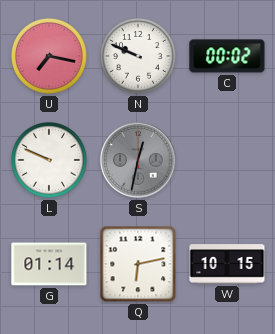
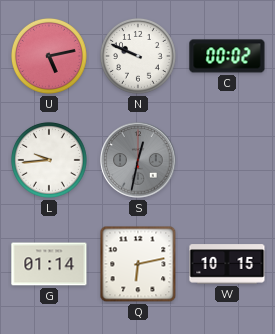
U: 7:17 -> 5:13
L: 9:49 -> 9:44
